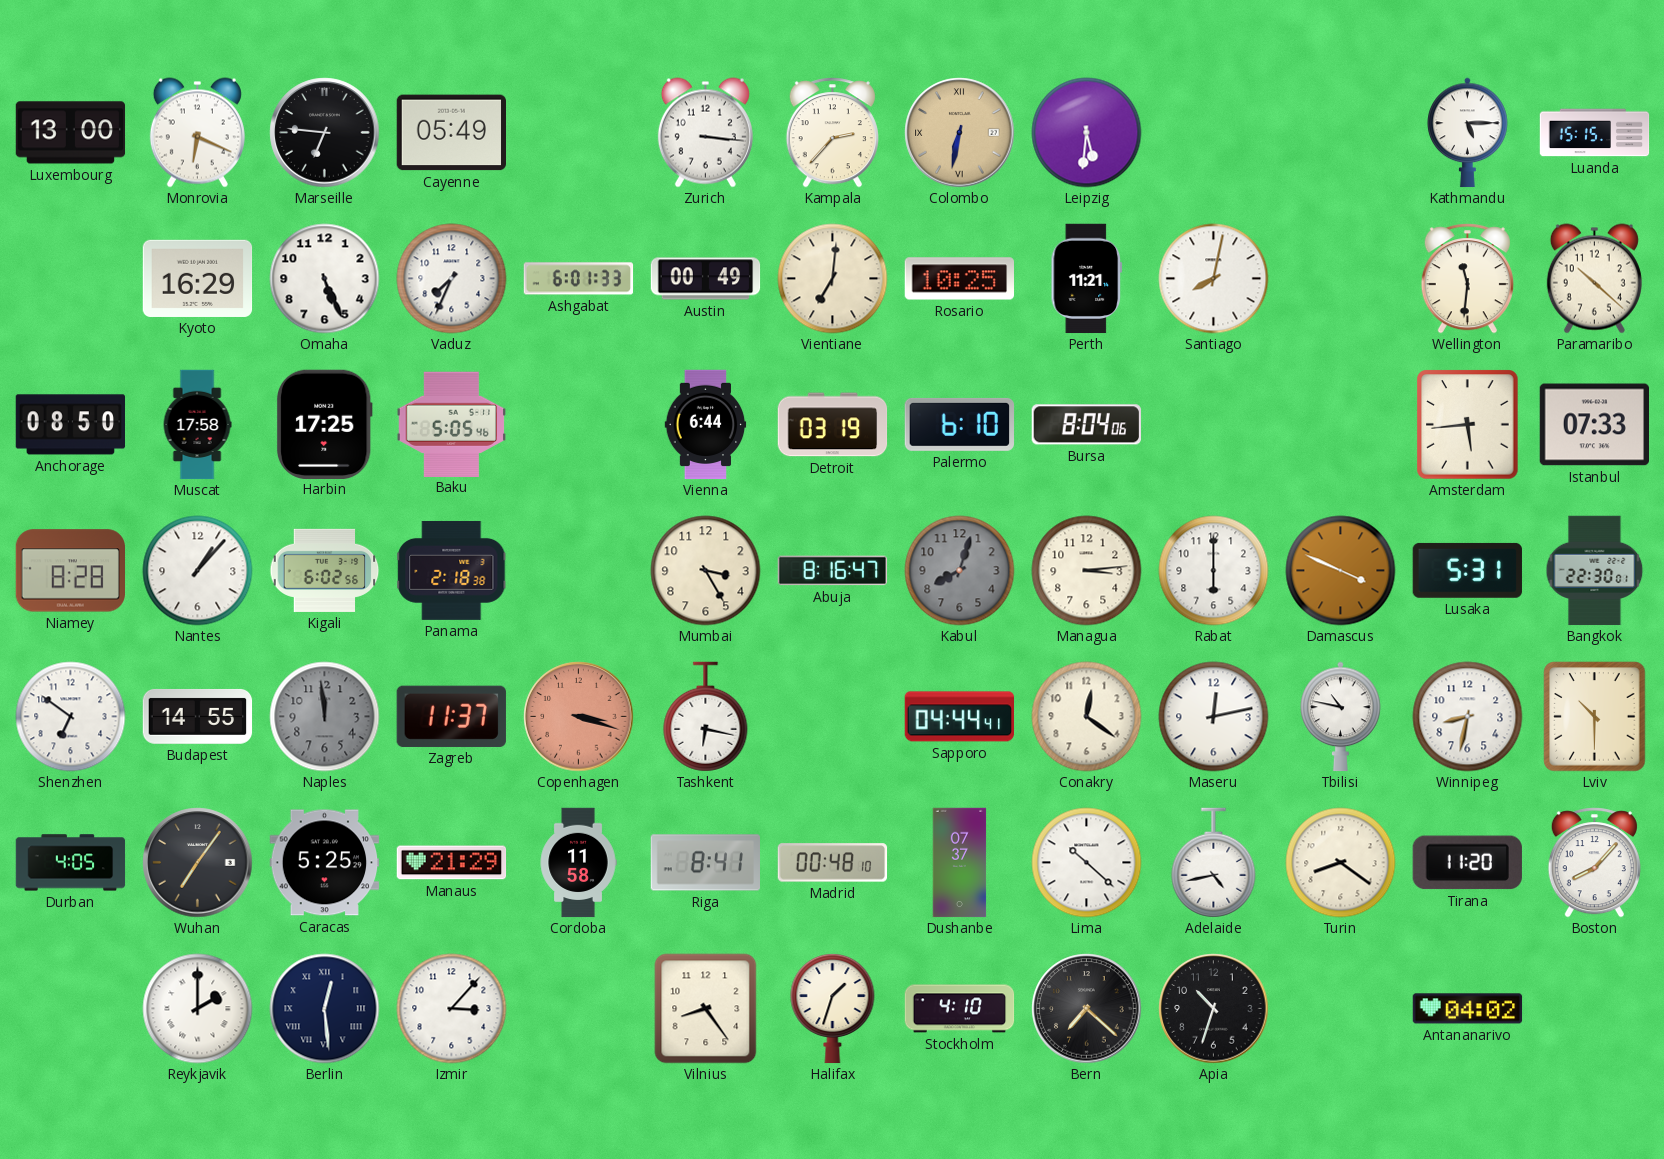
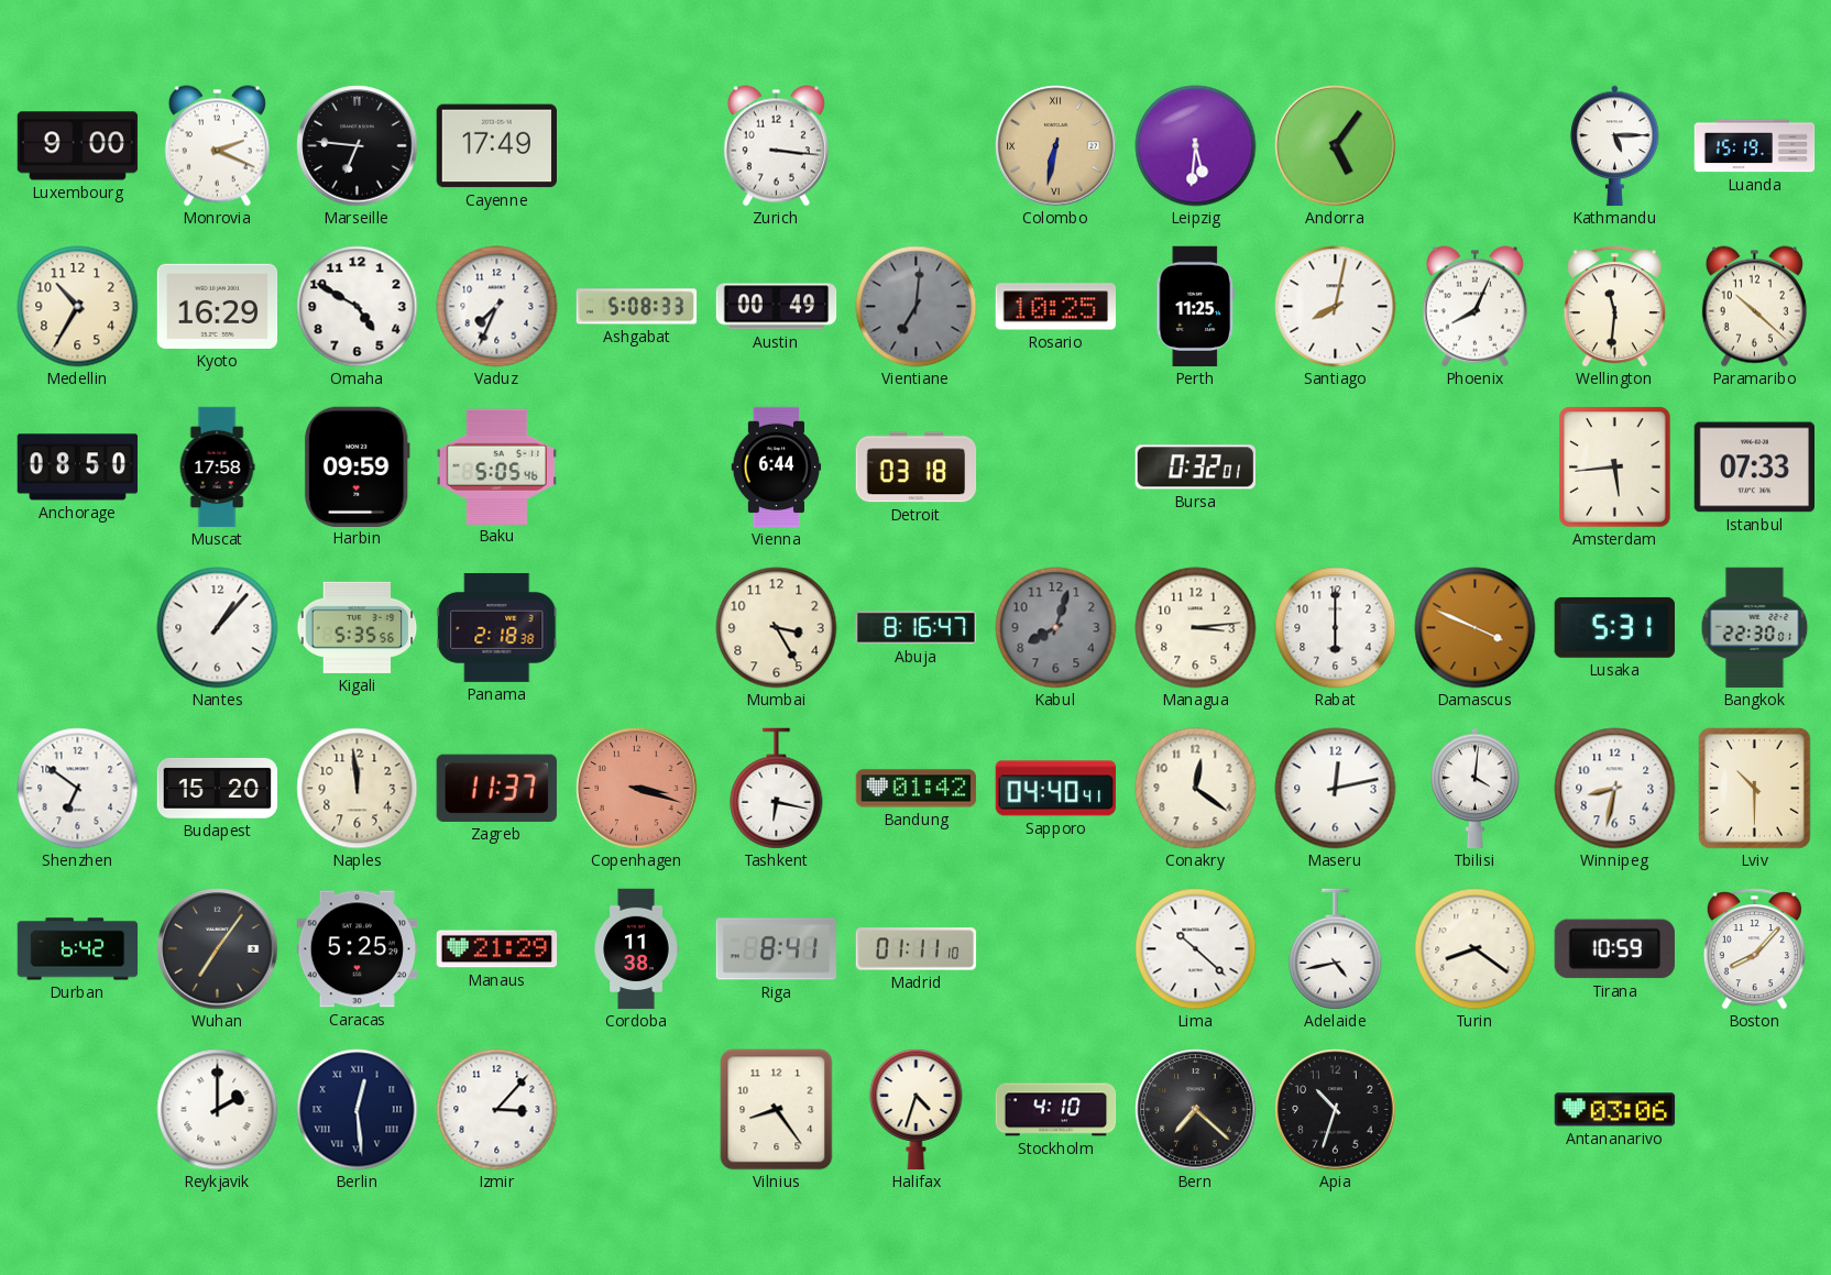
Luxembourg: 13:00 -> 9:00
Monrovia: 6:19 -> 2:19
Cayenne: 05:49 -> 17:49
Kampala: 2:37 -> none
Andorra: none -> 5:06
Luanda: 15:15 -> 15:19
Medellin: none -> 10:35
Omaha: 5:26 -> 4:50
Ashgabat: 6:01 -> 5:08
Vientiane dial: cream -> grey
Perth: 11:21 -> 11:25
Phoenix: none -> 8:04
Harbin: 17:25 -> 09:59
Detroit: 03:19 -> 03:18
Palermo: 6:10 -> none
Bursa: 8:04 -> 0:32
Niamey: 8:28 -> none
Kigali: 6:02 -> 5:35
Budapest: 14:55 -> 15:20
Naples dial: grey -> cream
Bandung: none -> 01:42
Sapporo: 04:44 -> 04:40
Tbilisi: 10:47 -> 4:01
Durban: 4:05 -> 6:42
Cordoba: 11:58 -> 11:38
Madrid: 00:48 -> 01:11
Dushanbe: 07:37 -> none
Tirana: 11:20 -> 10:59
Halifax: 1:33 -> 4:33
Antananarivo: 04:02 -> 03:06
